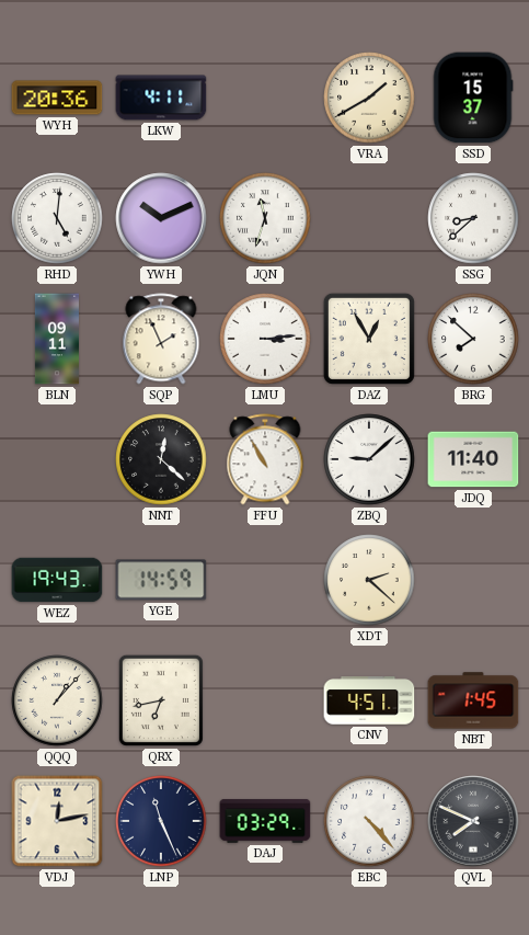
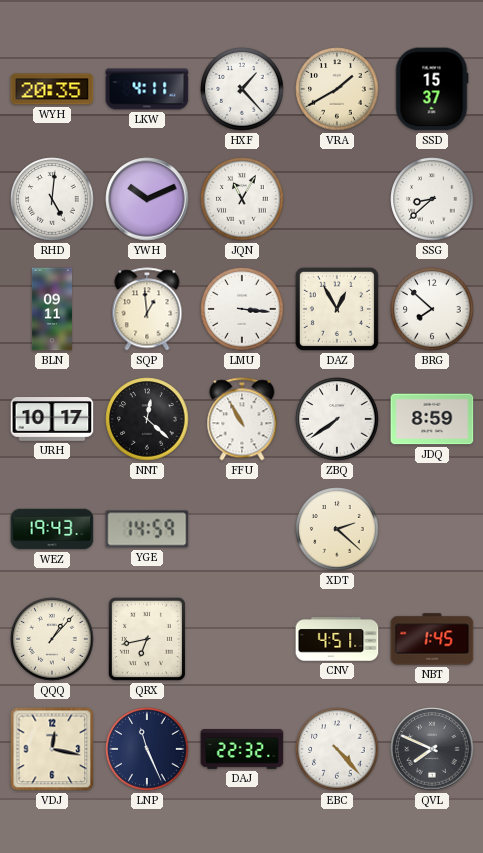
WYH: 20:36 -> 20:35
HXF: none -> 1:23
JQN: 11:33 -> 11:05
SQP: 1:56 -> 12:59
LMU: 3:14 -> 3:16
URH: none -> 10:17
ZBQ: 9:08 -> 7:39
JDQ: 11:40 -> 8:59
VDJ: 12:13 -> 12:17
DAJ: 03:29 -> 22:32
